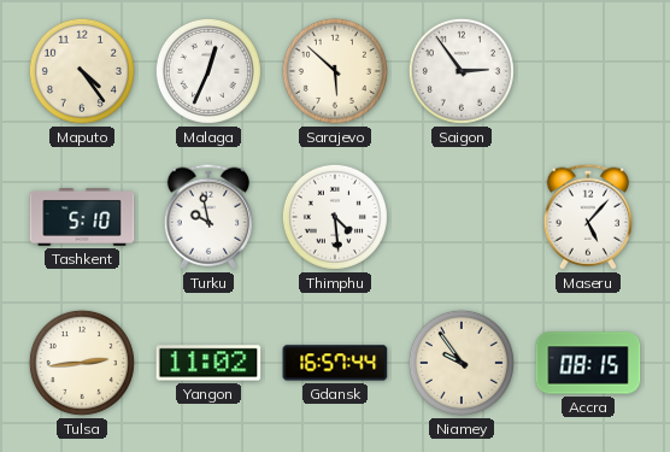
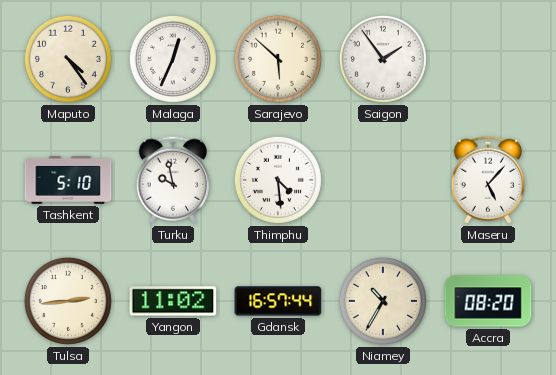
Saigon: 2:54 -> 1:54
Niamey: 9:54 -> 10:35
Accra: 08:15 -> 08:20
